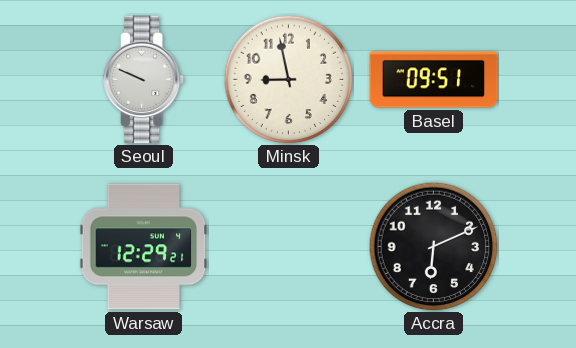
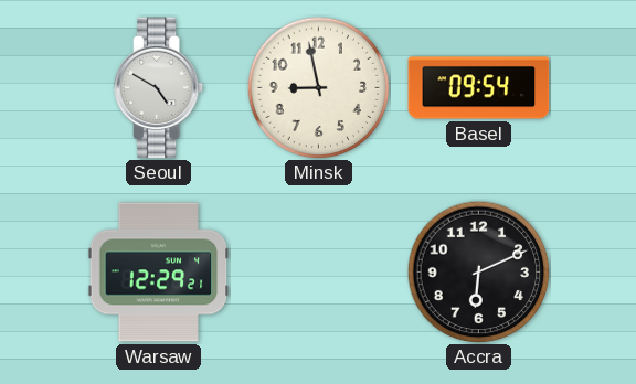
Seoul: 9:49 -> 4:50
Basel: 09:51 -> 09:54
